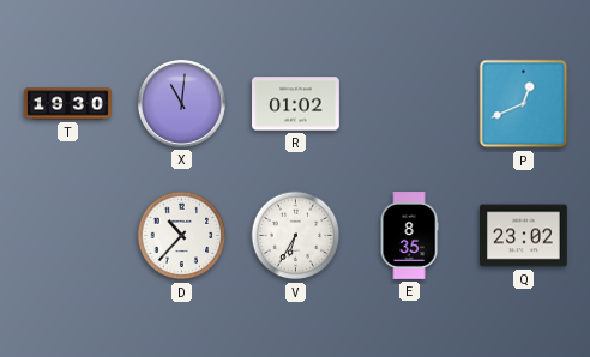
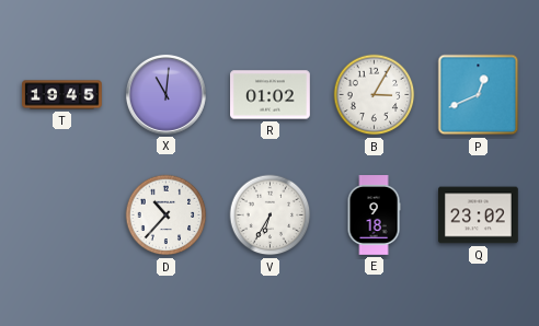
T: 19:30 -> 19:45
B: none -> 3:05
E: 8:35 -> 9:18
